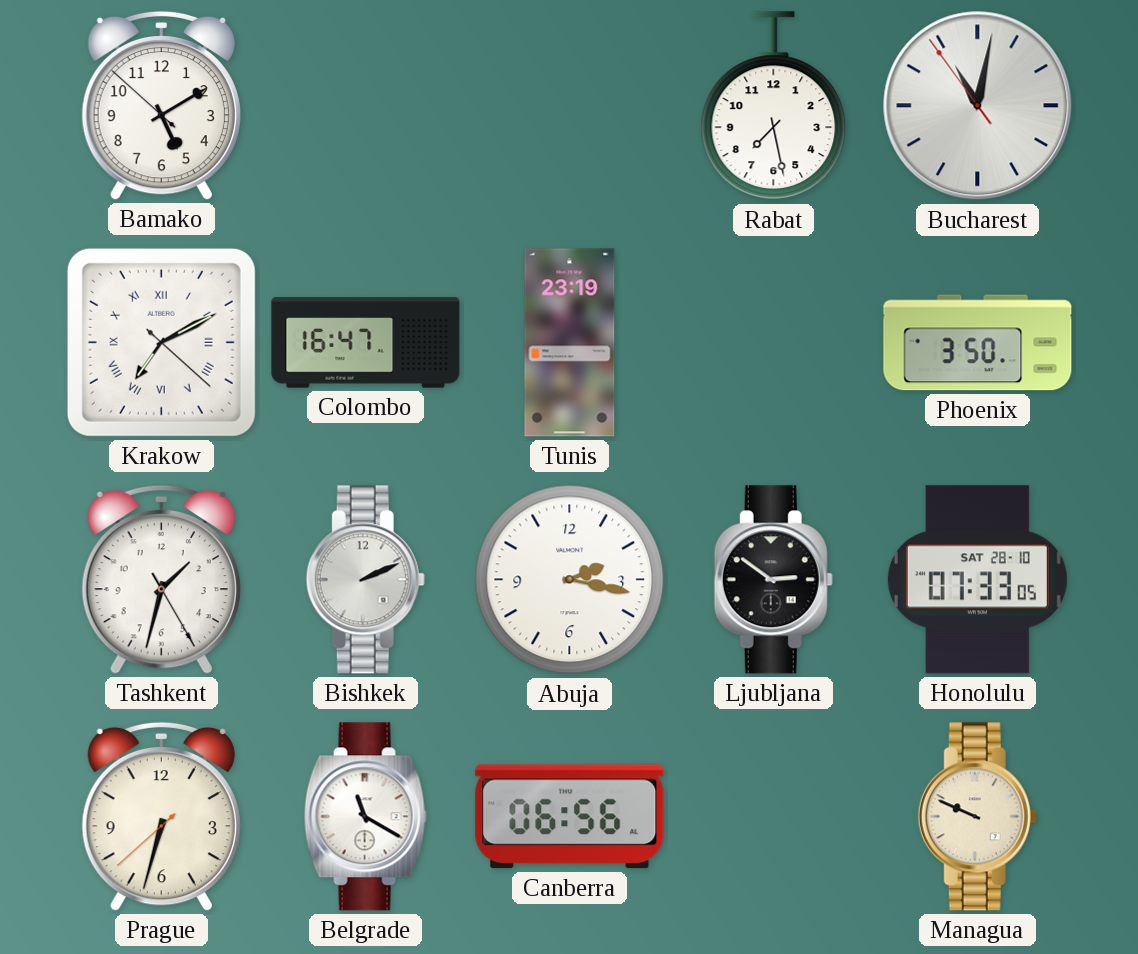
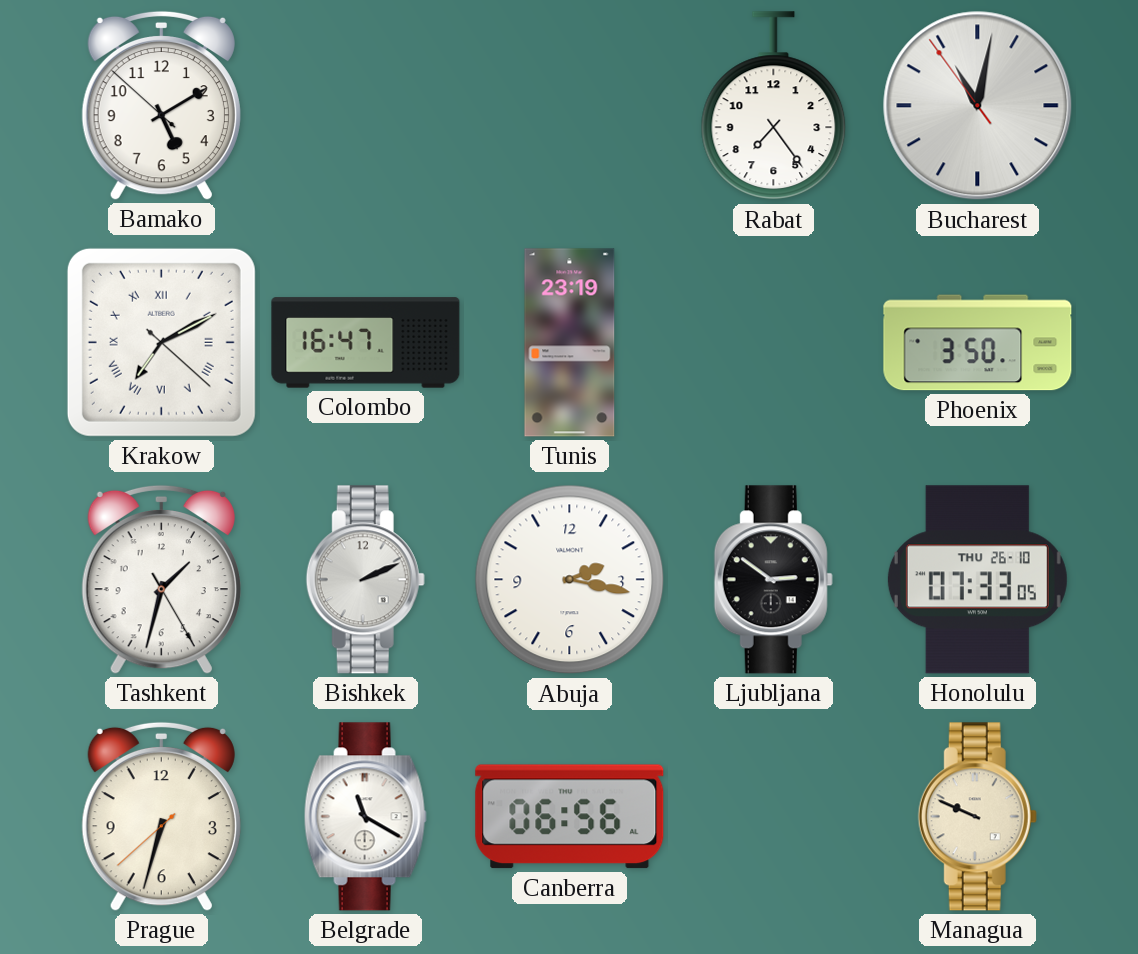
Rabat: 7:28 -> 7:24
Honolulu date: SAT 28-10 -> THU 26-10
